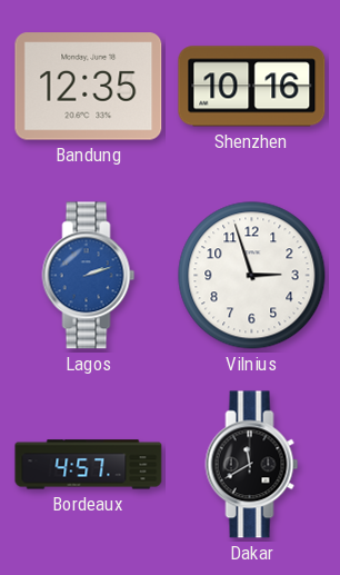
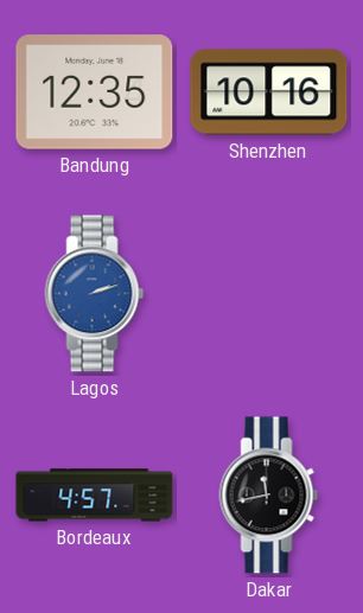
Vilnius: 2:57 -> none
Dakar: 11:40 -> 11:43
